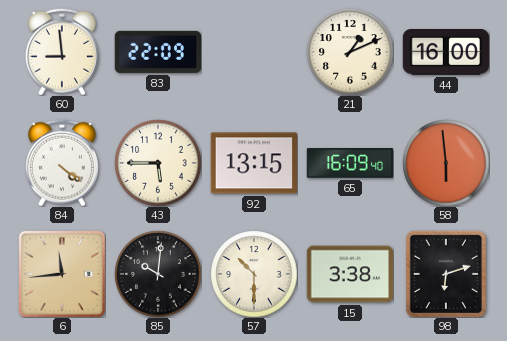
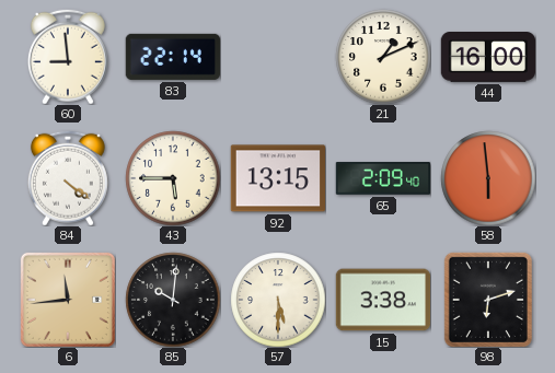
83: 22:09 -> 22:14
65: 16:09 -> 2:09
57: 10:30 -> 5:30
